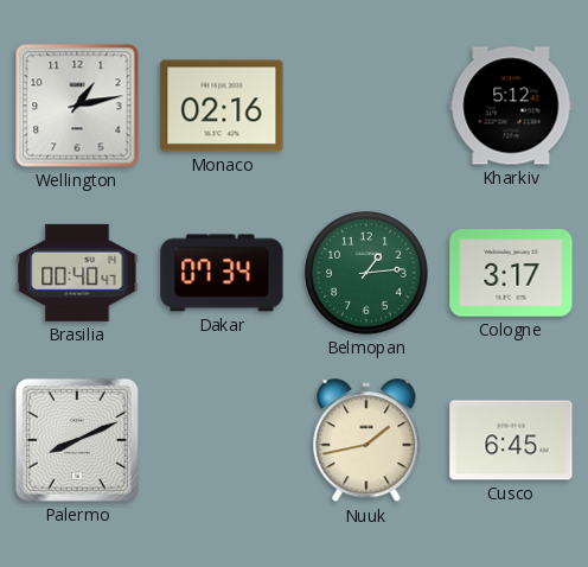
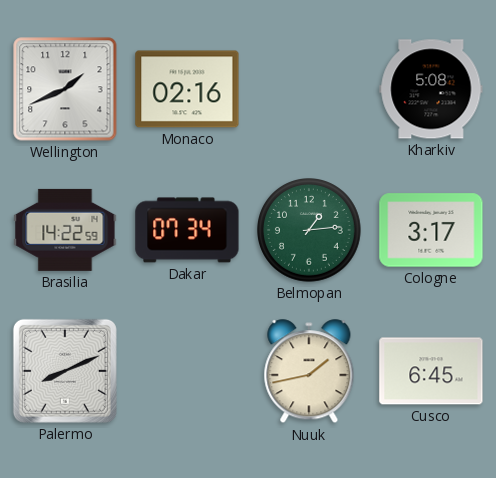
Wellington: 1:13 -> 1:41
Kharkiv: 5:12 -> 5:08
Brasilia: 00:40 -> 14:22
